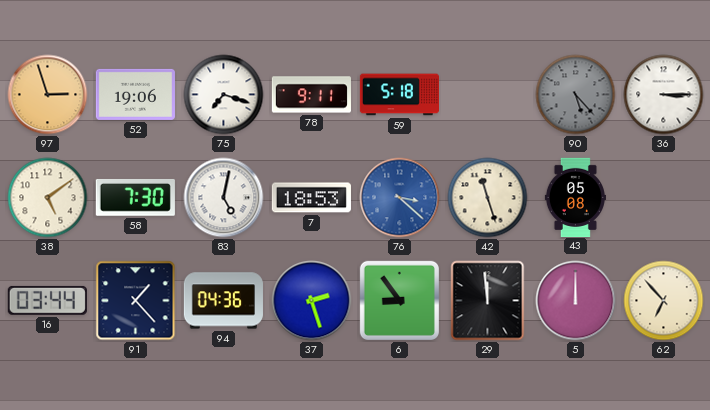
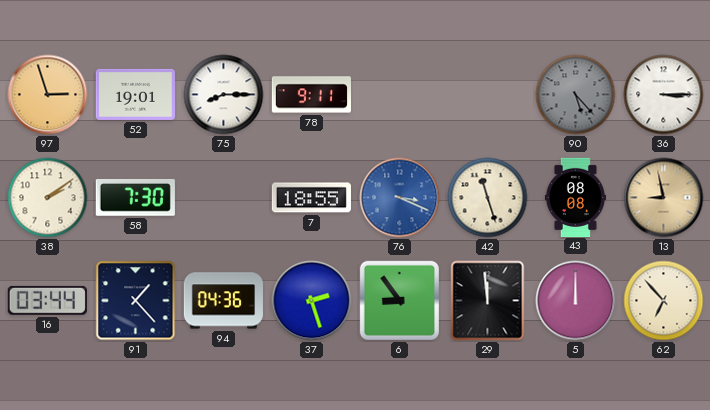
52: 19:06 -> 19:01
75: 7:18 -> 8:15
59: 5:18 -> none
38: 5:09 -> 2:09
83: 5:02 -> none
7: 18:53 -> 18:55
76: 3:22 -> 3:19
43: 05:08 -> 08:08
13: none -> 8:58
